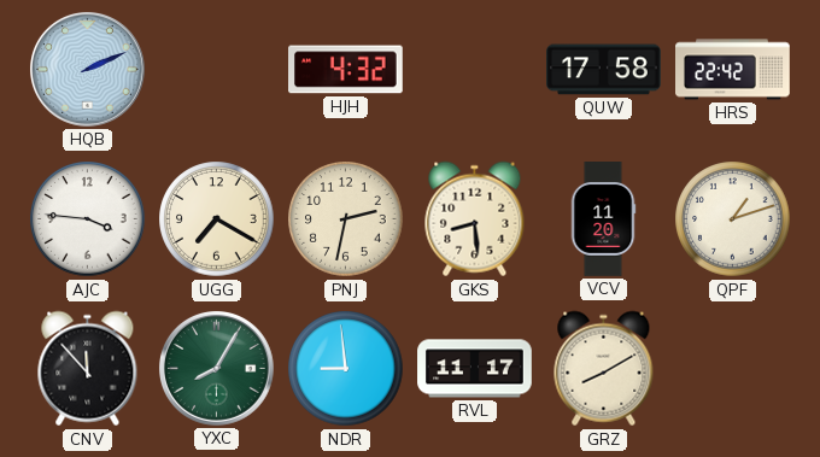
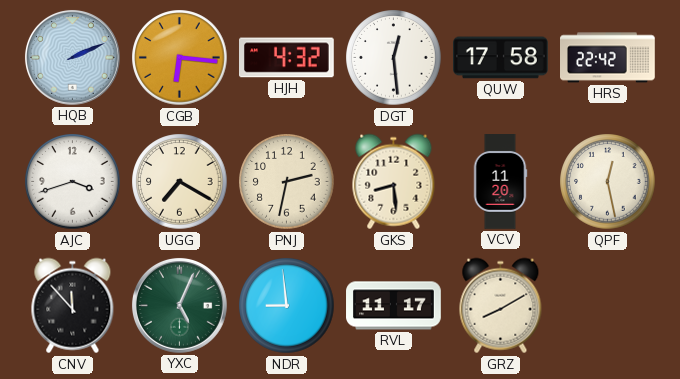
CGB: none -> 6:16
DGT: none -> 12:29
AJC: 3:46 -> 3:42
QPF: 1:12 -> 12:28
YXC: 8:05 -> 5:04
